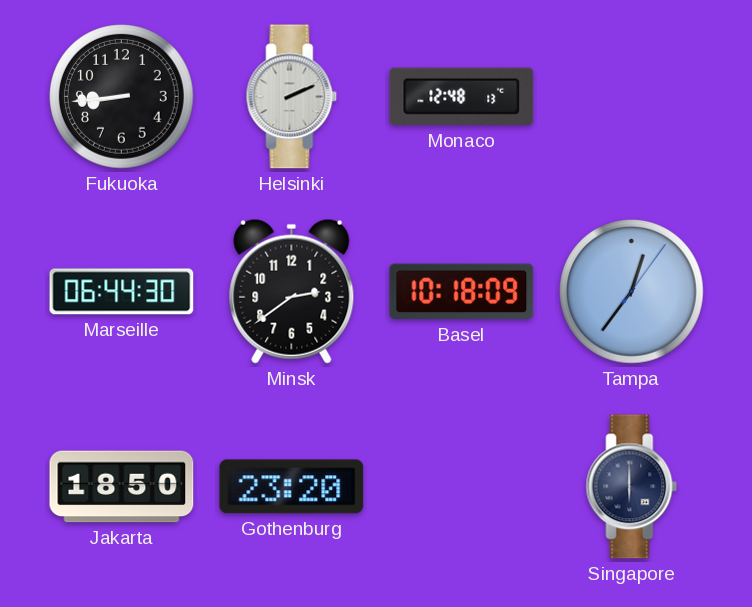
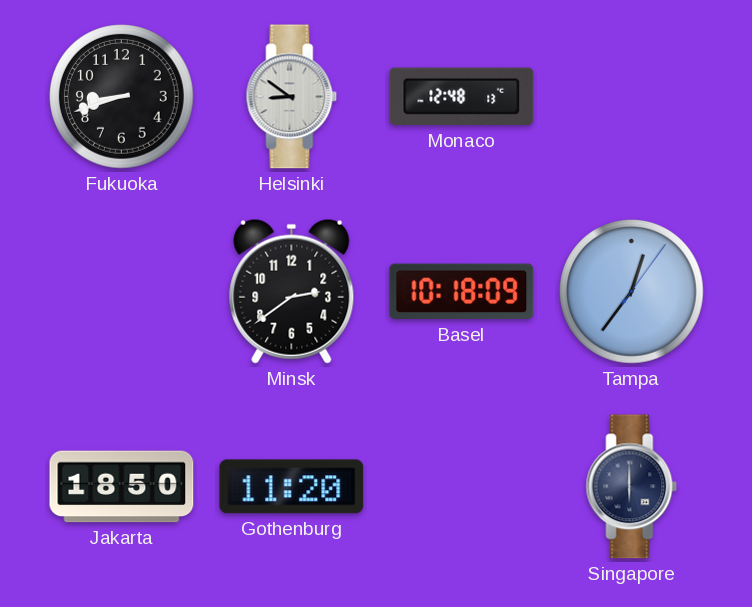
Fukuoka: 8:44 -> 8:42
Helsinki: 2:11 -> 8:51
Marseille: 06:44 -> none
Gothenburg: 23:20 -> 11:20
